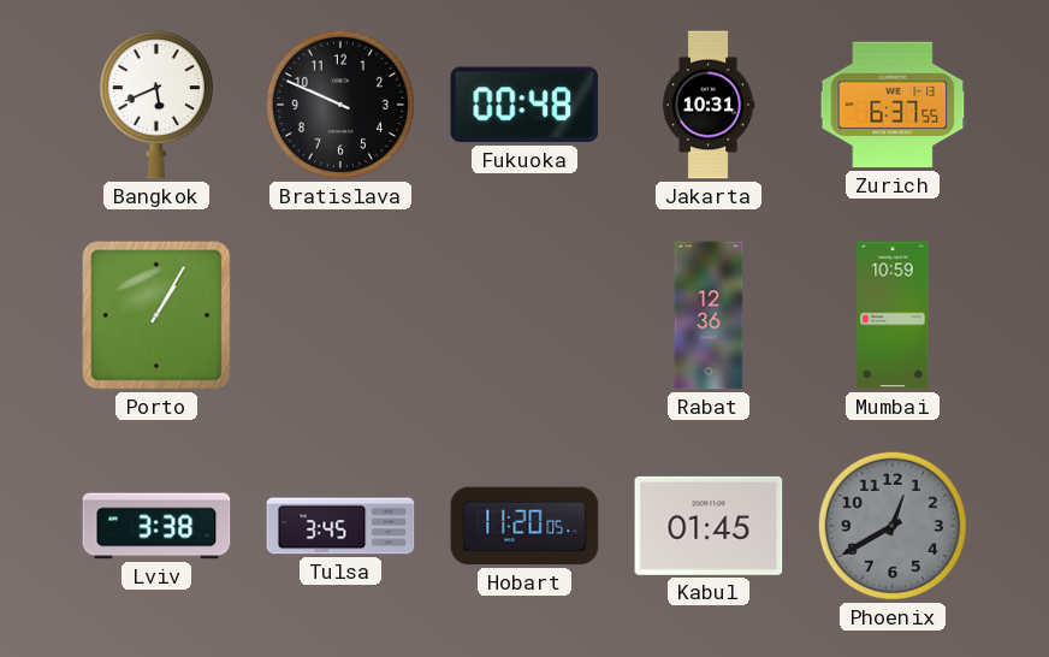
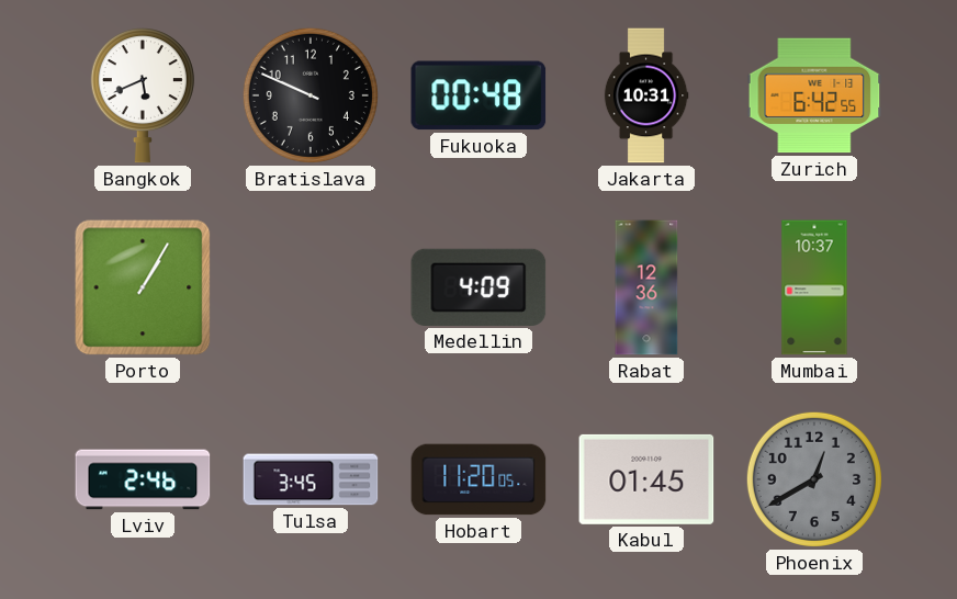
Zurich: 6:37 -> 6:42
Medellin: none -> 4:09
Mumbai: 10:59 -> 10:37
Lviv: 3:38 -> 2:46
